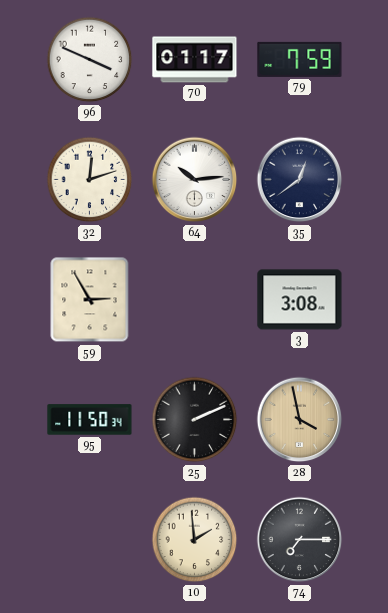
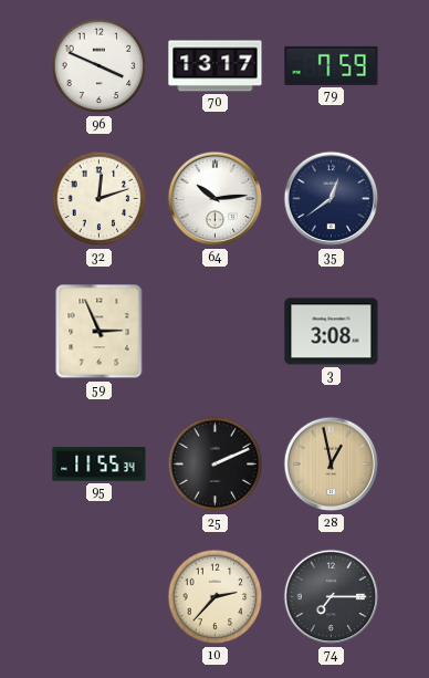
70: 01:17 -> 13:17
59: 2:55 -> 2:56
95: 11:50 -> 11:55
28: 3:58 -> 12:58
10: 1:59 -> 2:37
